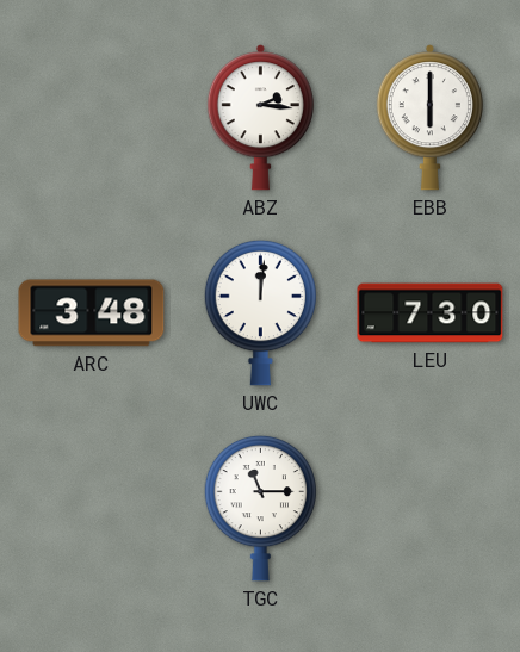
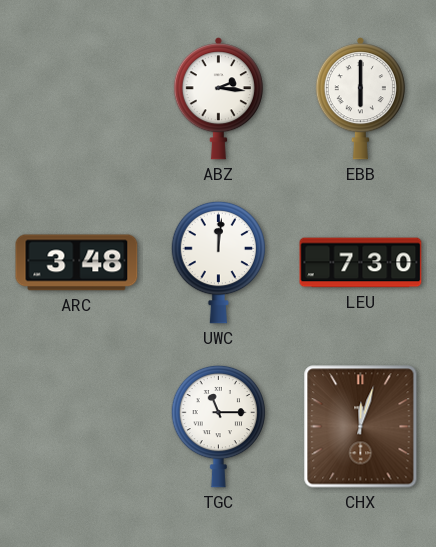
CHX: none -> 12:03
